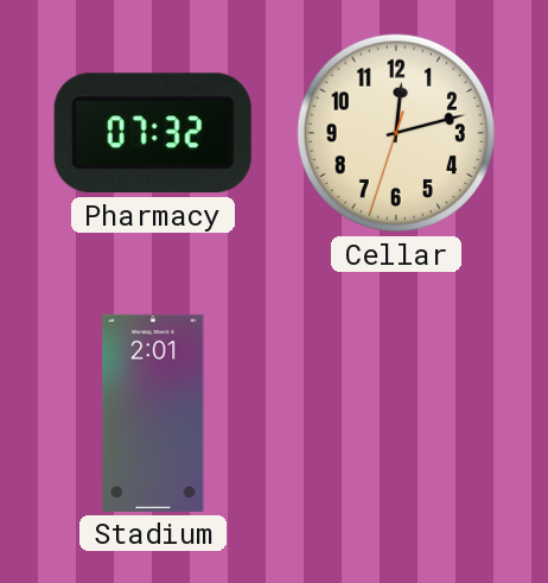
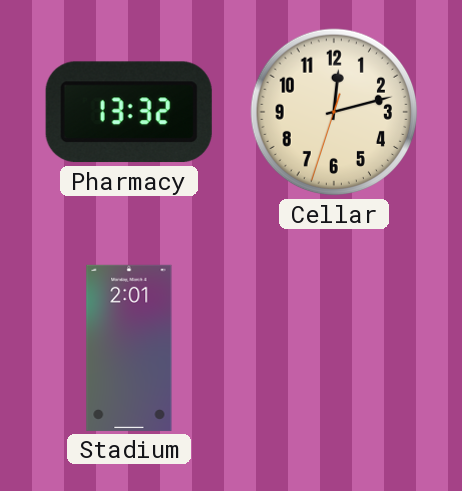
Pharmacy: 07:32 -> 13:32
